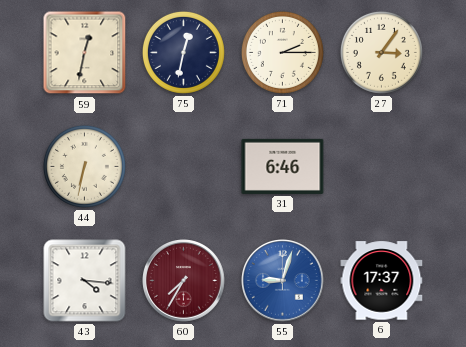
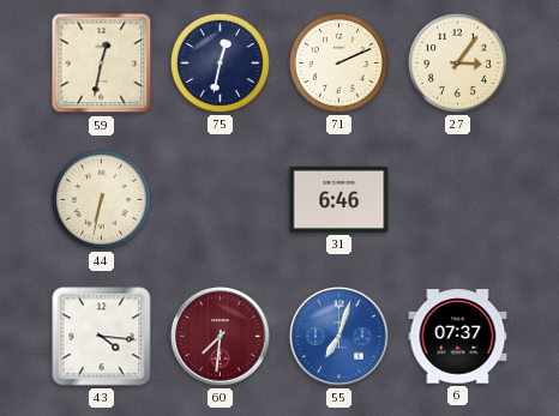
71: 2:15 -> 2:11
60: 7:35 -> 7:31
55: 9:03 -> 7:03
6: 17:37 -> 07:37
